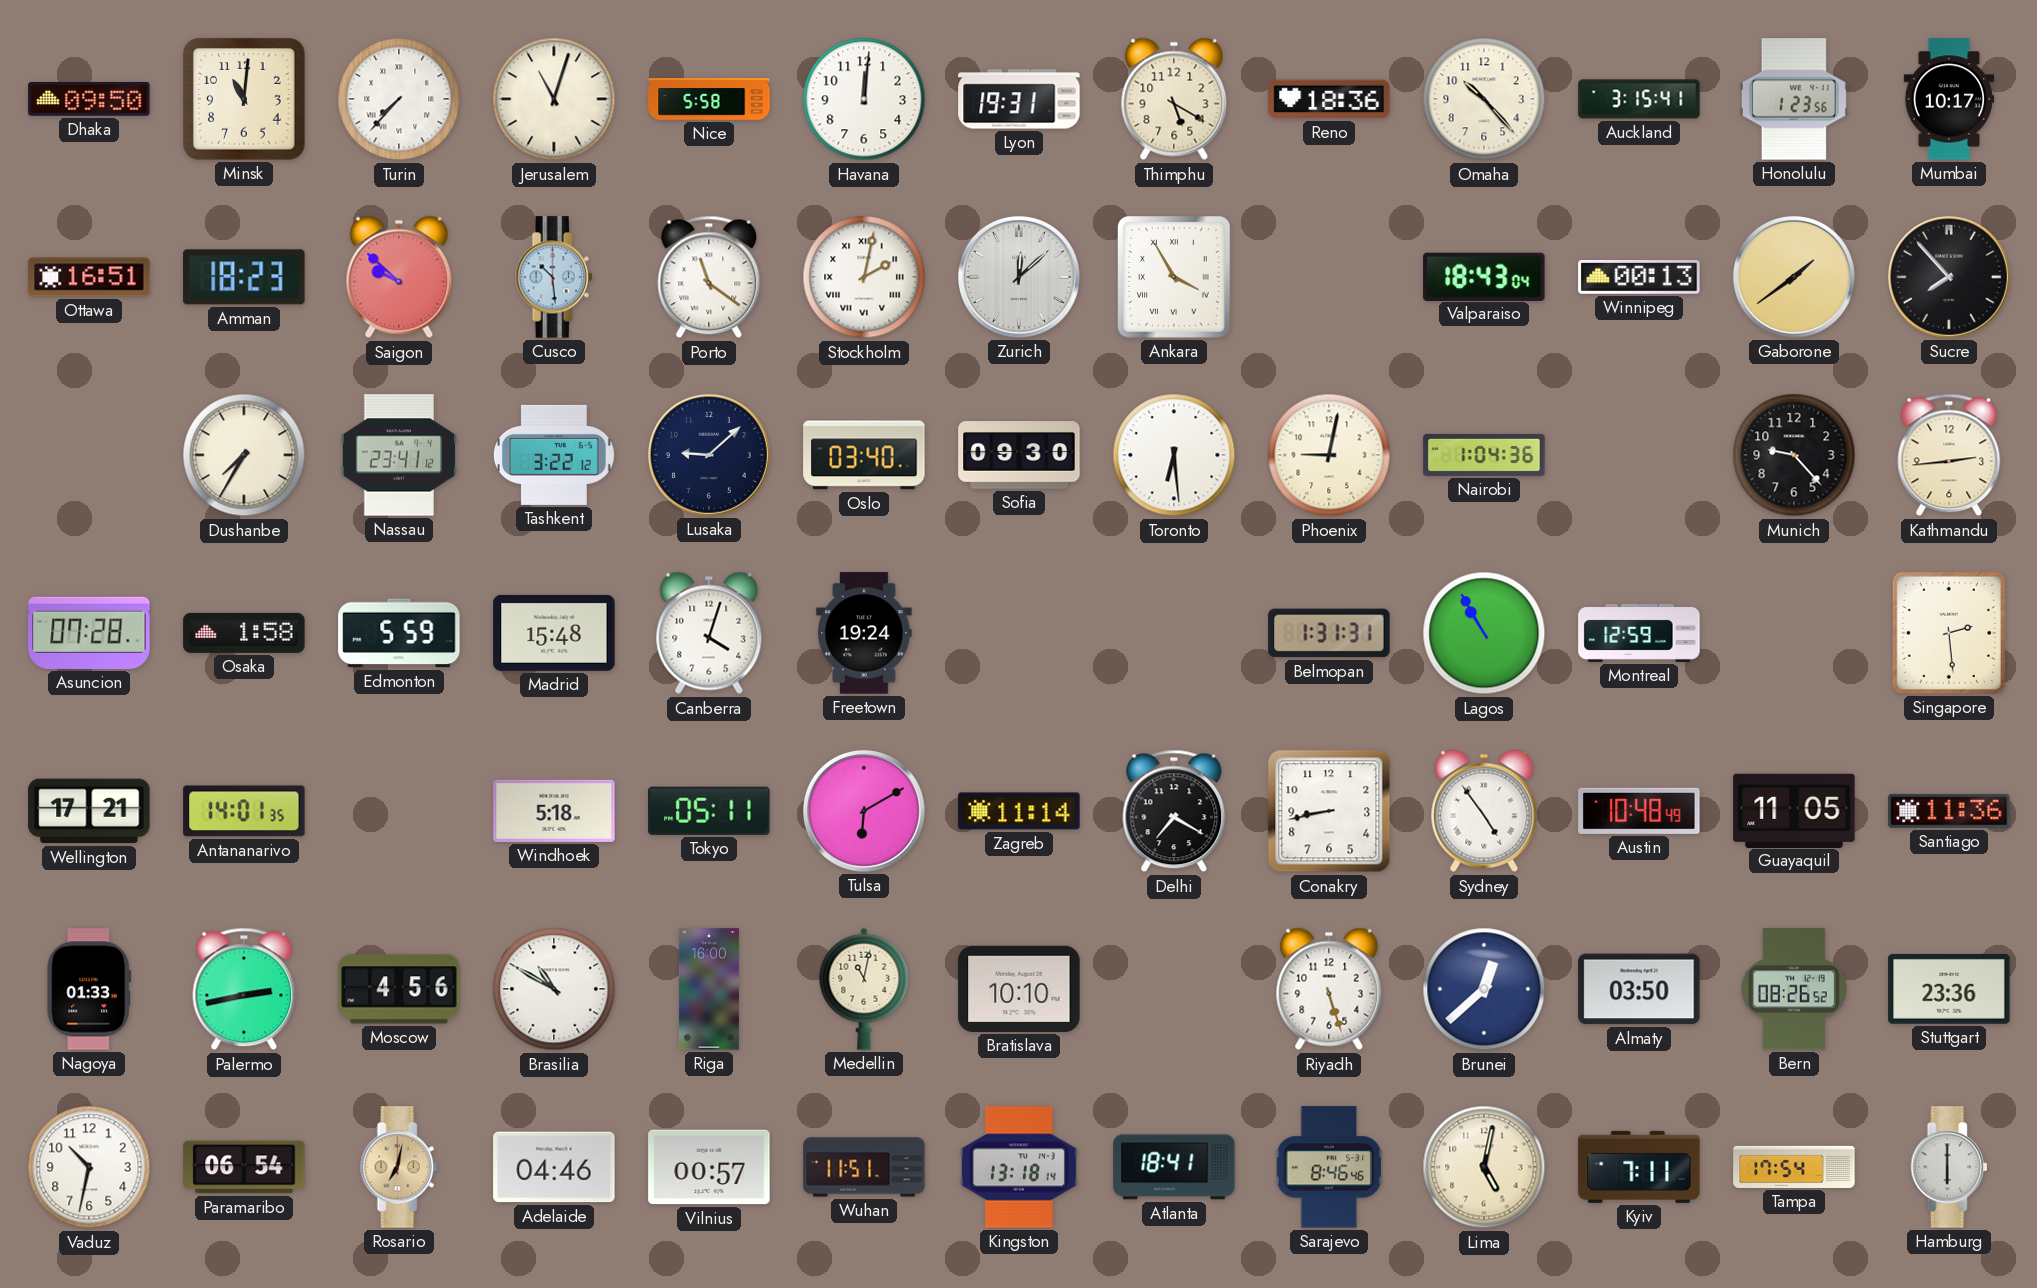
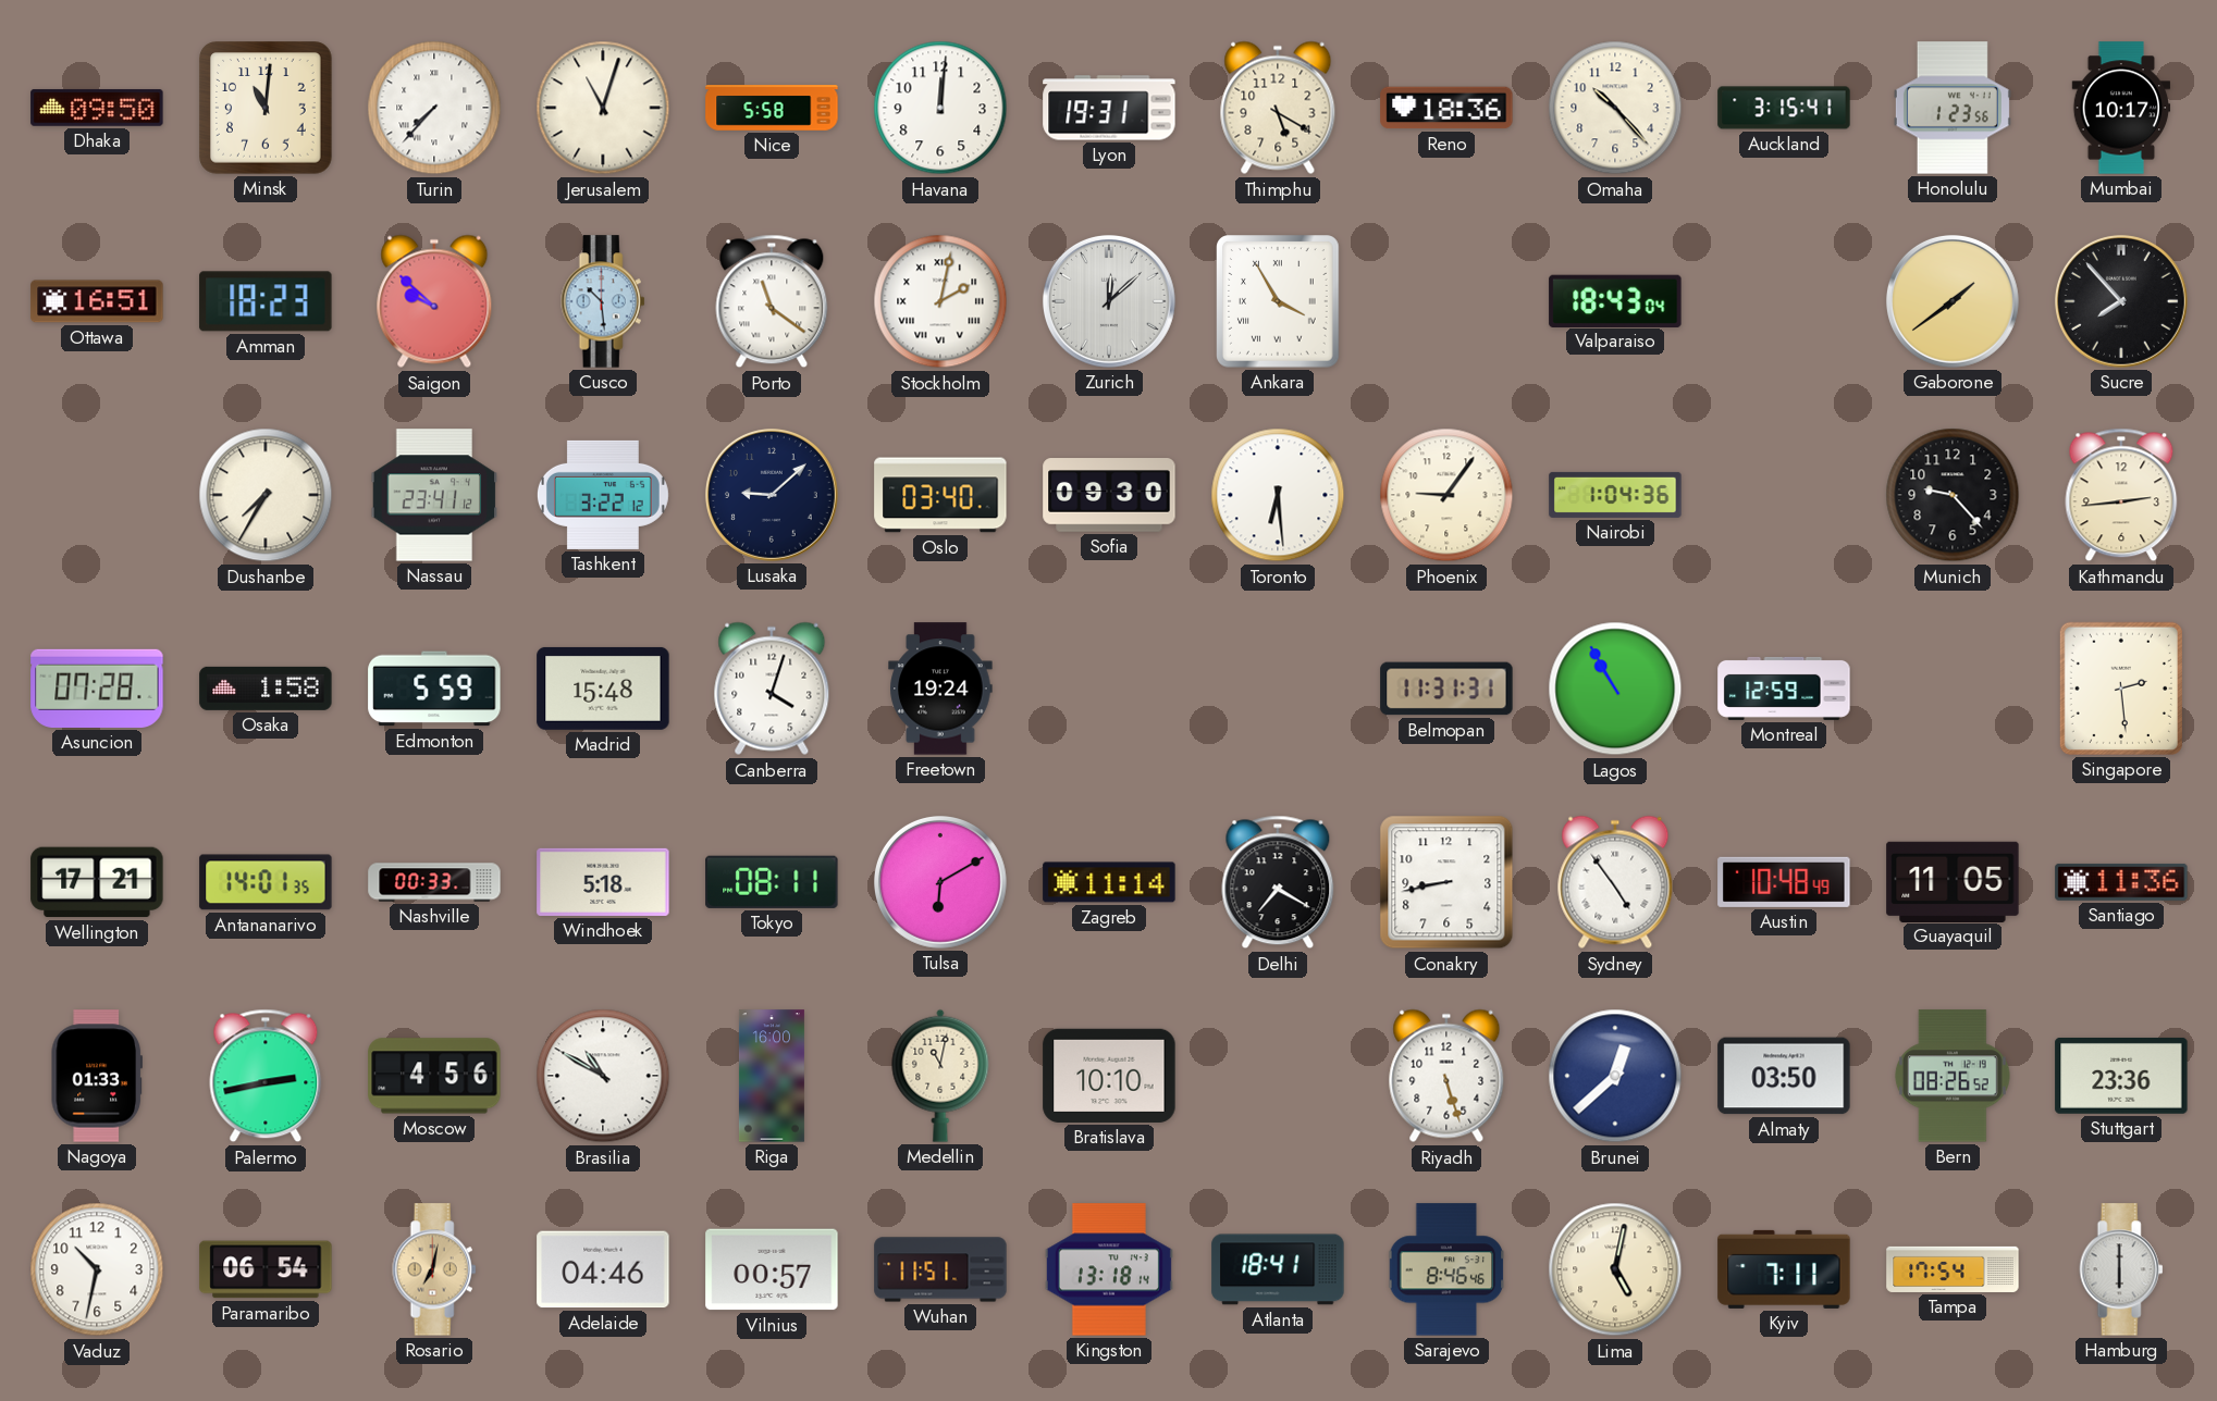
Winnipeg: 00:13 -> none
Phoenix: 9:02 -> 9:06
Belmopan: 1:31 -> 11:31
Nashville: none -> 00:33
Tokyo: 05:11 -> 08:11
